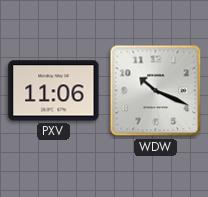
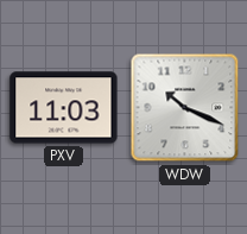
PXV: 11:06 -> 11:03
